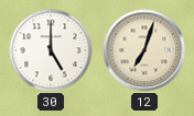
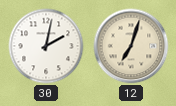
30: 5:00 -> 2:02
